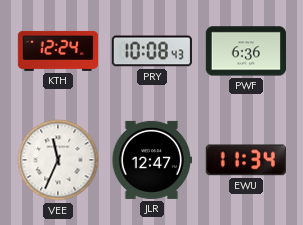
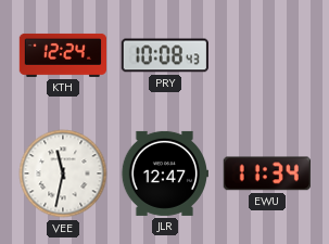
PWF: 6:36 -> none
VEE: 11:34 -> 11:32
